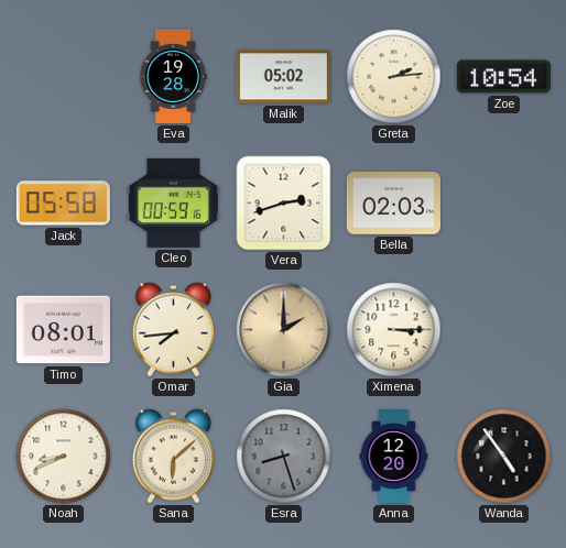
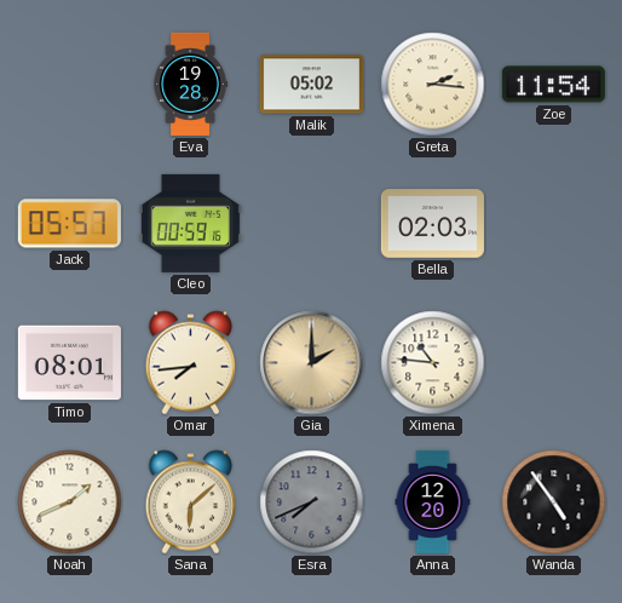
Greta: 2:14 -> 2:16
Zoe: 10:54 -> 11:54
Jack: 05:58 -> 05:57
Vera: 2:42 -> none
Ximena: 3:15 -> 10:46
Noah: 8:41 -> 1:41
Esra: 8:27 -> 7:41
